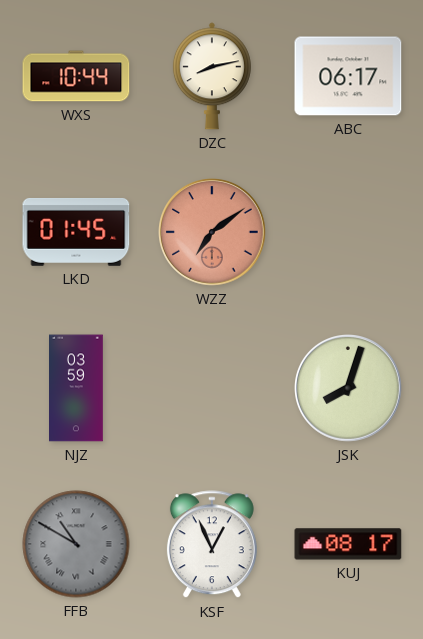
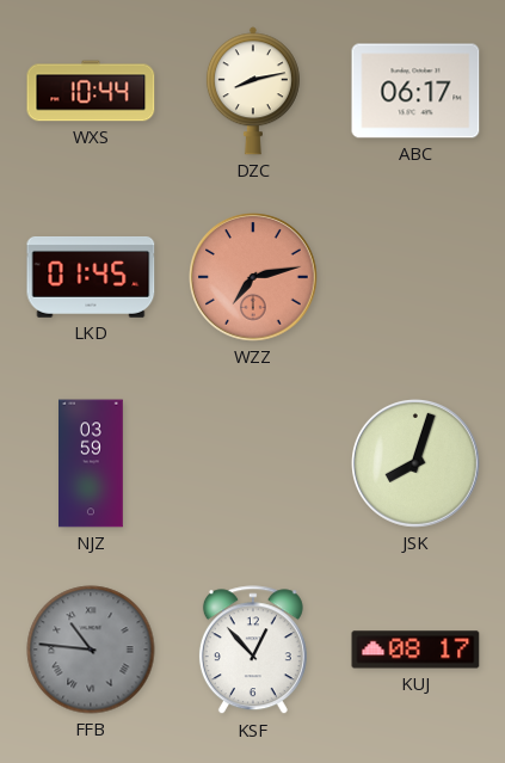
WZZ: 7:09 -> 7:13
FFB: 10:50 -> 10:46
KSF: 12:56 -> 12:53
